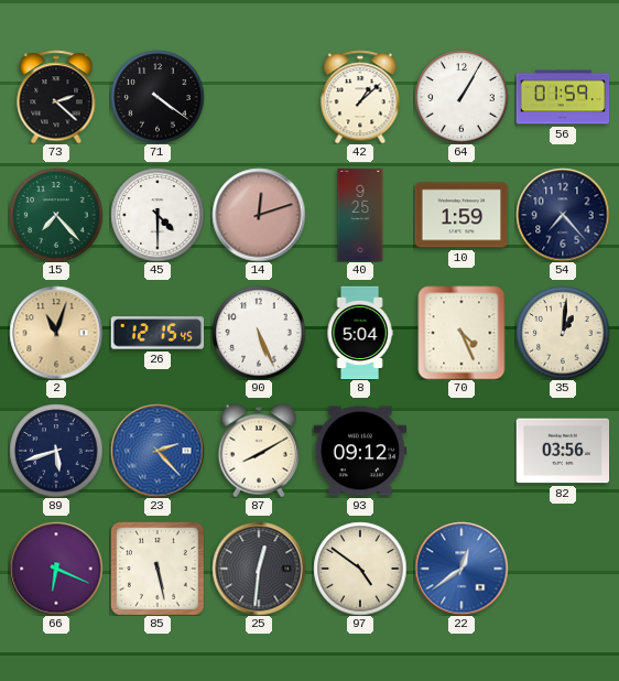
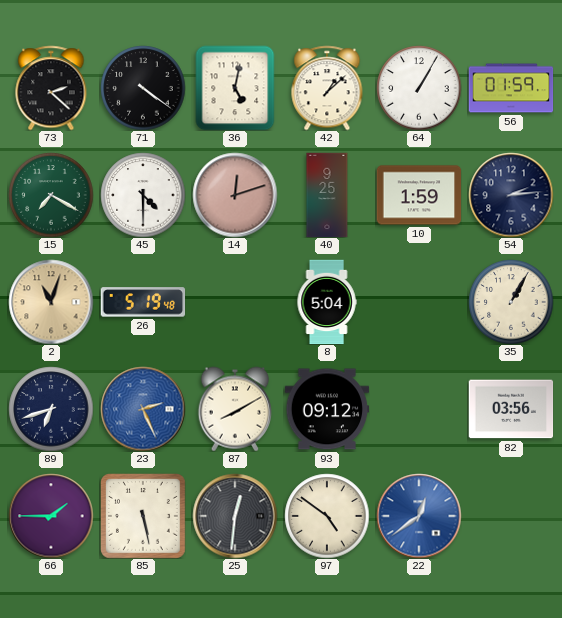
36: none -> 5:02
15: 7:23 -> 7:20
54: 7:23 -> 2:14
26: 12:15 -> 5:19
90: 5:26 -> none
70: 4:26 -> none
35: 1:01 -> 1:05
89: 5:42 -> 6:42
23: 2:23 -> 2:26
66: 6:19 -> 1:45
